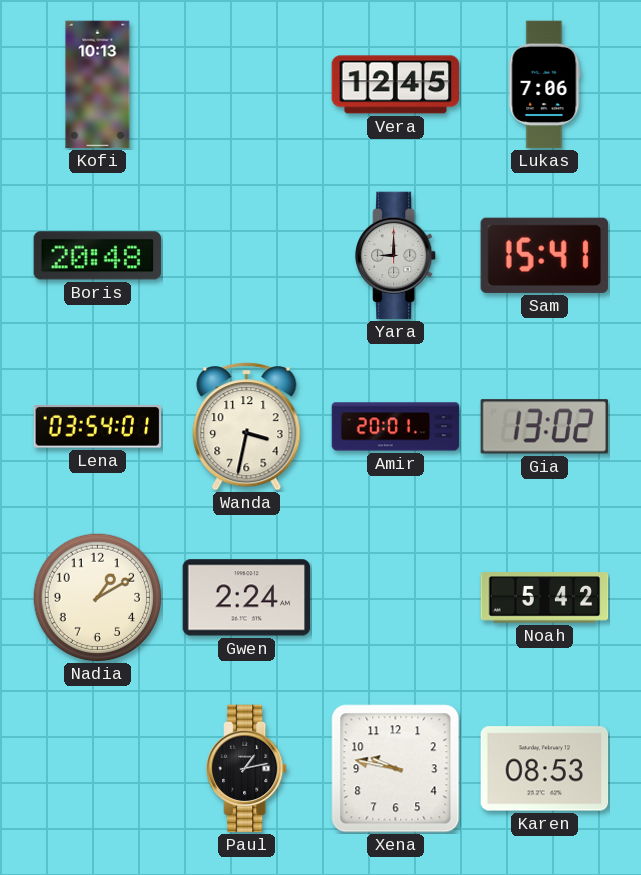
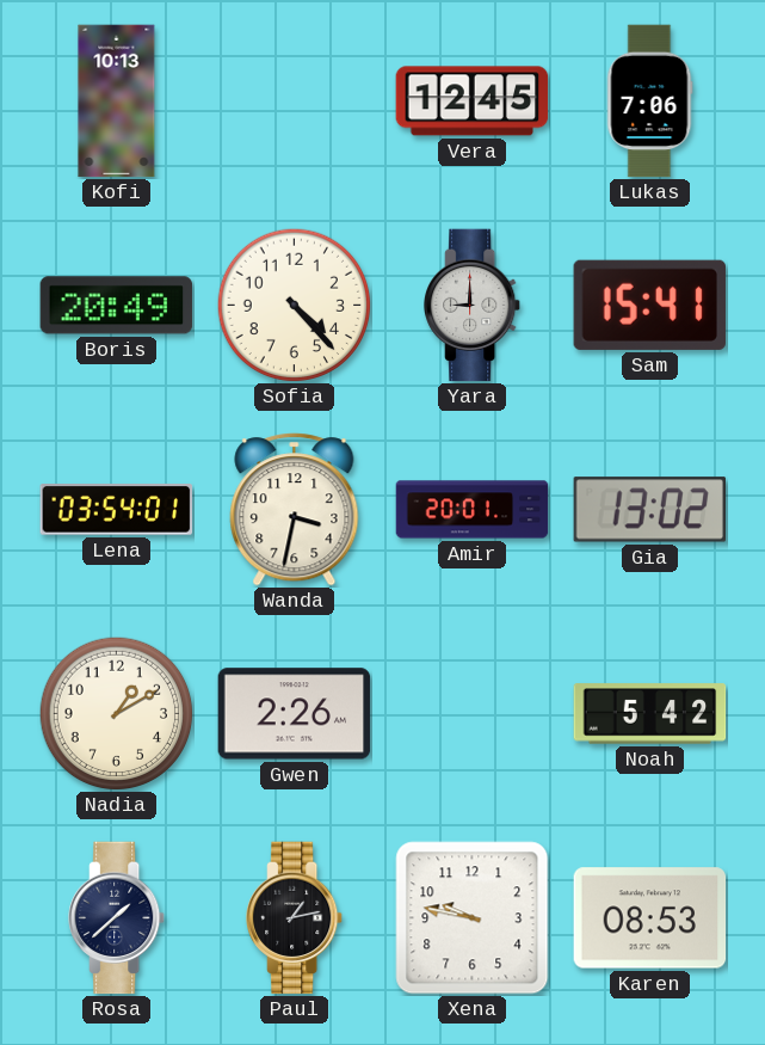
Boris: 20:48 -> 20:49
Sofia: none -> 4:23
Gwen: 2:24 -> 2:26
Rosa: none -> 1:38
